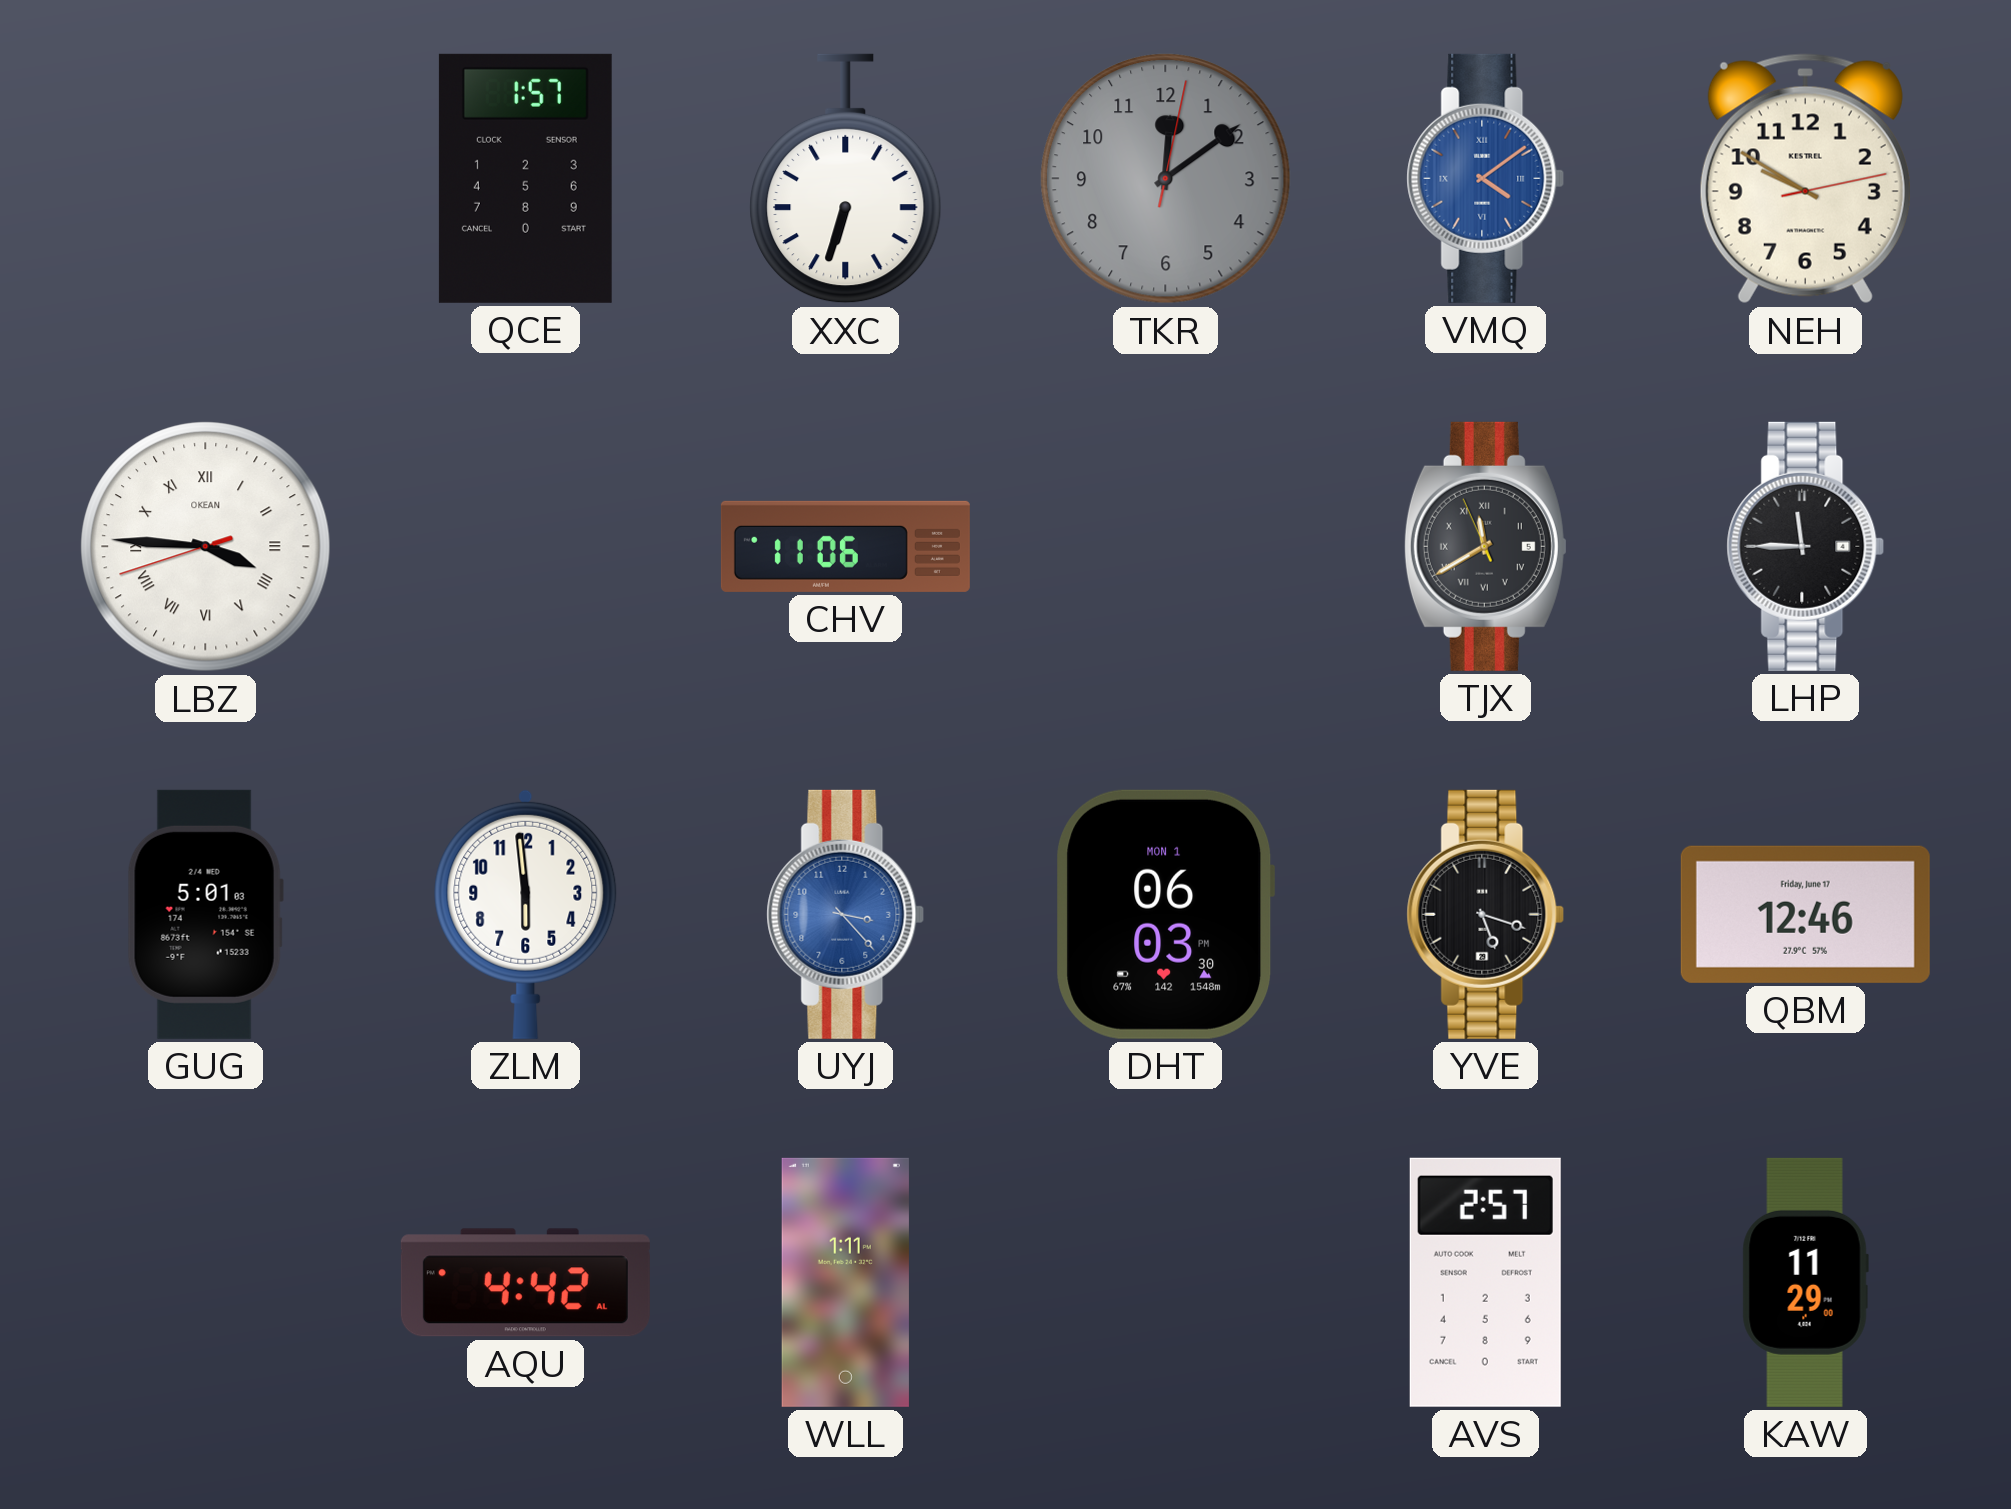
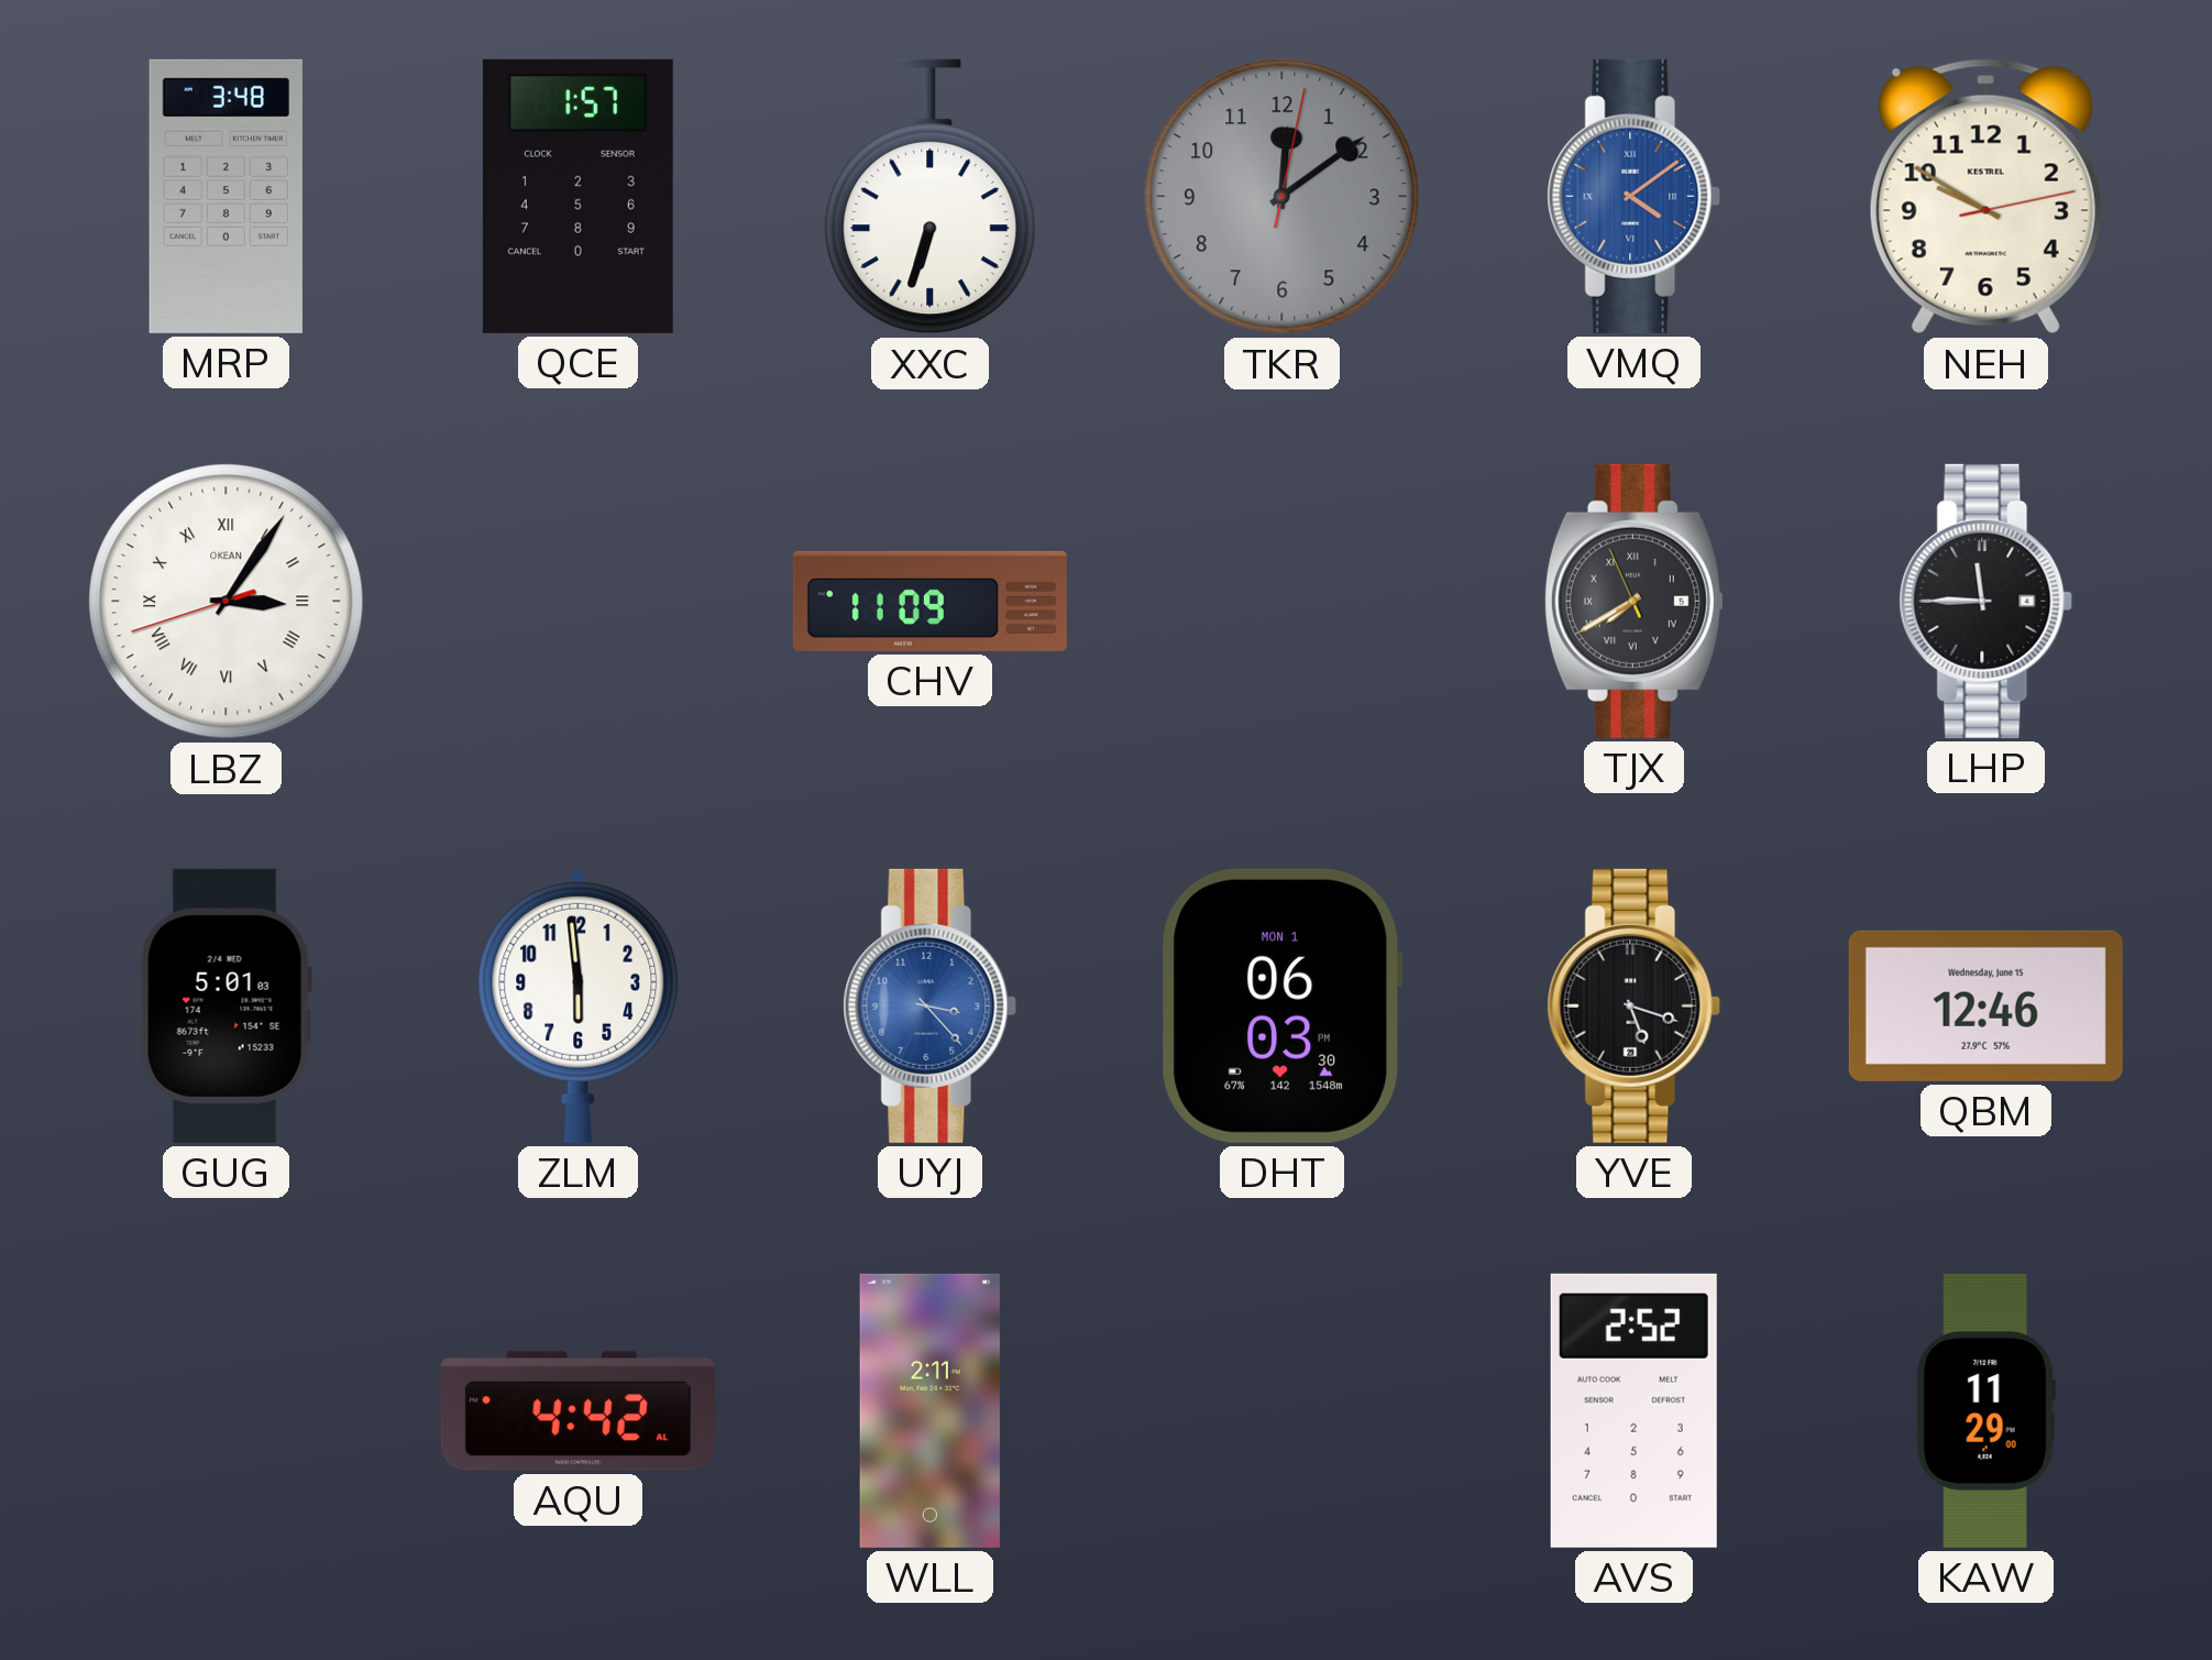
MRP: none -> 3:48
LBZ: 3:45 -> 3:05
CHV: 11:06 -> 11:09
TJX: 11:39 -> 7:39
QBM date: Friday, June 17 -> Wednesday, June 15
WLL: 1:11 -> 2:11
AVS: 2:57 -> 2:52
